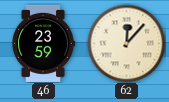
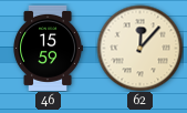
46: 23:59 -> 15:59
